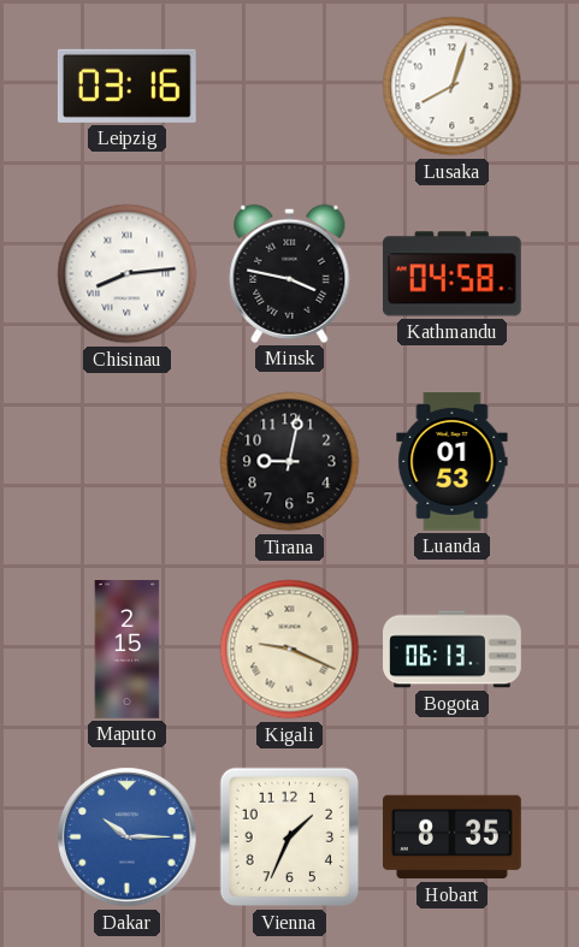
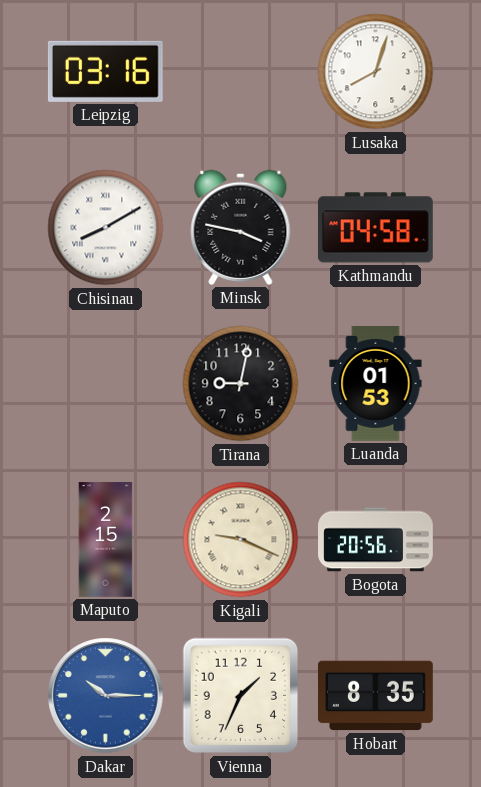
Chisinau: 8:14 -> 8:10
Bogota: 06:13 -> 20:56
